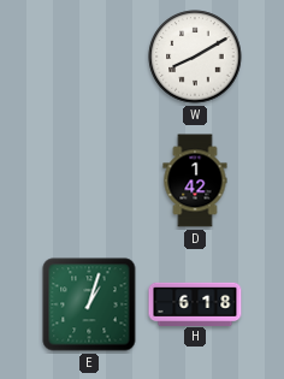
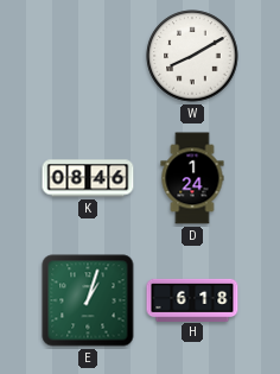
K: none -> 08:46
D: 1:42 -> 1:24
